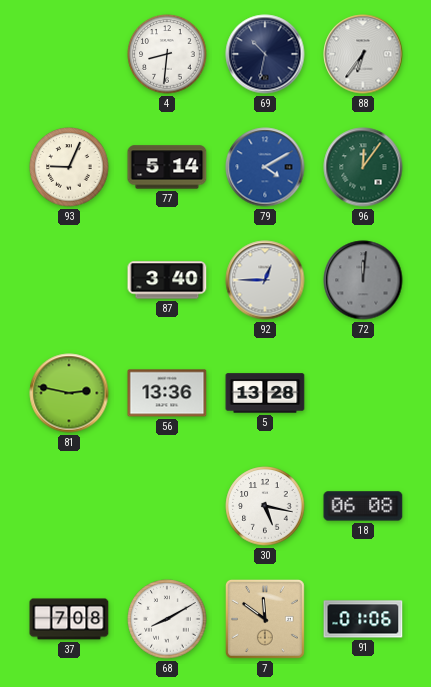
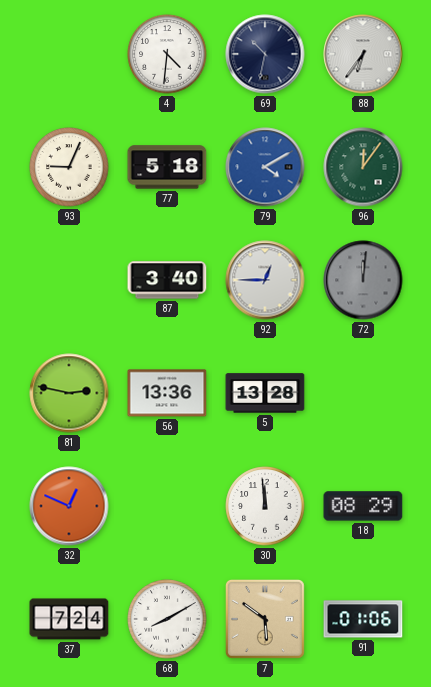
4: 8:31 -> 4:31
77: 5:14 -> 5:18
32: none -> 12:49
30: 5:17 -> 11:59
18: 06:08 -> 08:29
37: 7:08 -> 7:24
7: 11:51 -> 5:51
